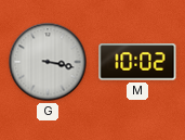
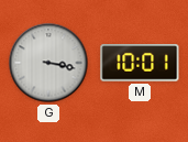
M: 10:02 -> 10:01
